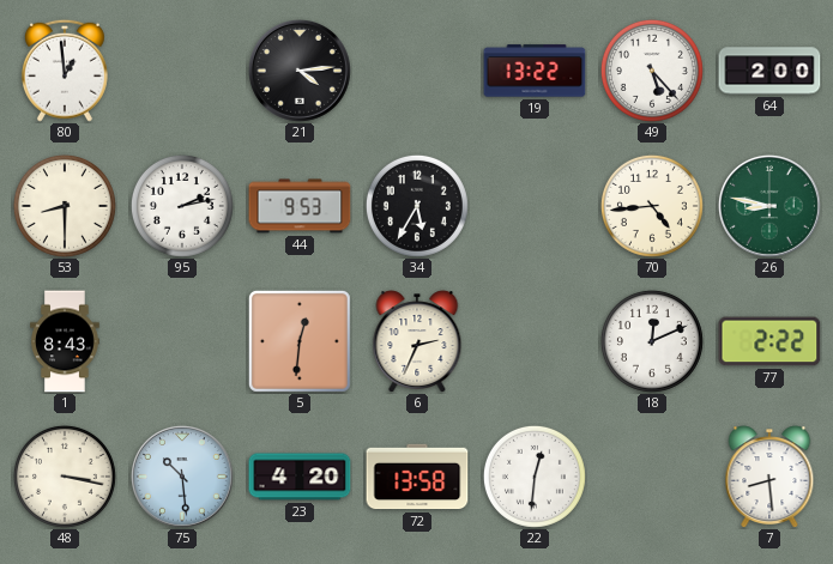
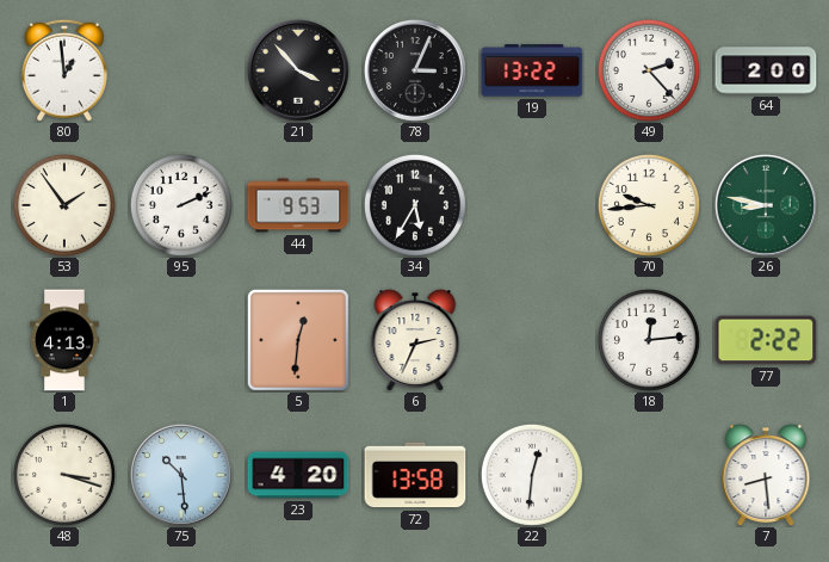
21: 4:14 -> 3:53
78: none -> 3:04
49: 5:23 -> 2:23
53: 8:30 -> 1:54
95: 2:13 -> 2:11
70: 4:44 -> 9:44
1: 8:43 -> 4:13
18: 12:11 -> 12:14
48: 3:17 -> 3:18
